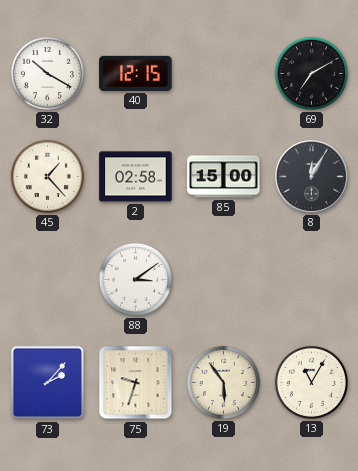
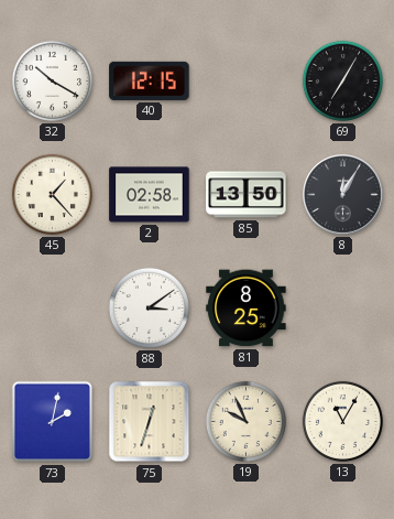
69: 7:10 -> 7:05
85: 15:00 -> 13:50
81: none -> 8:25
73: 2:07 -> 2:02
75: 9:33 -> 12:33
19: 5:54 -> 9:56
